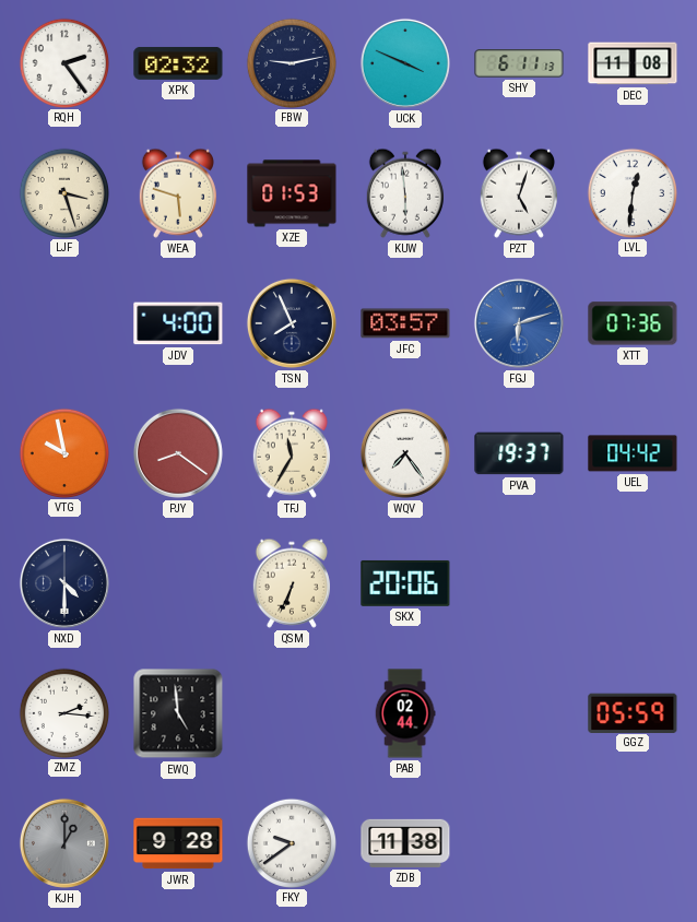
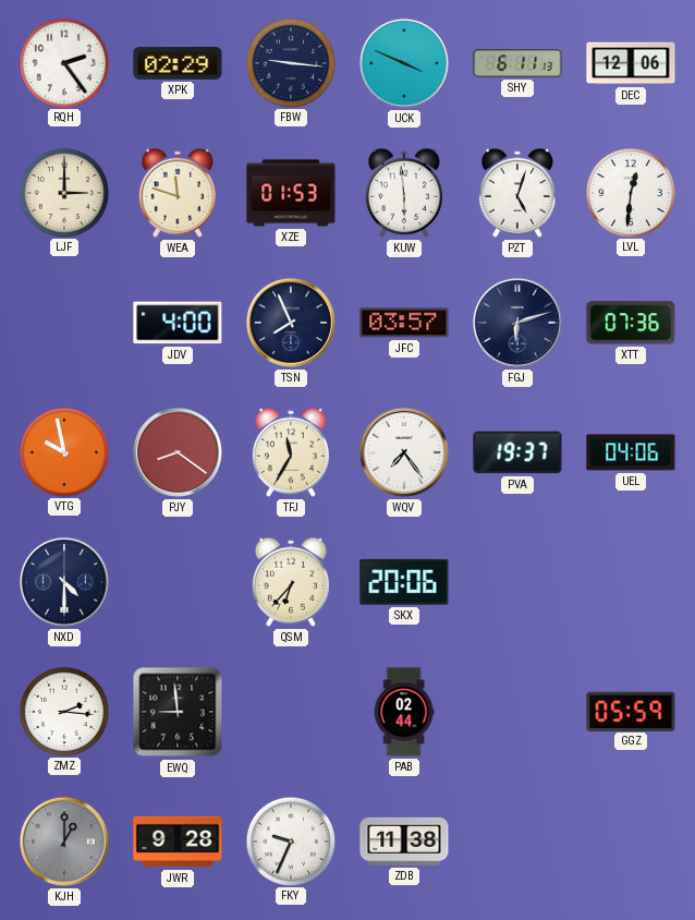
XPK: 02:32 -> 02:29
FBW: 9:13 -> 9:16
DEC: 11:08 -> 12:06
LJF: 3:27 -> 3:00
WEA: 5:48 -> 11:48
FGJ dial: blue -> navy
UEL: 04:42 -> 04:06
QSM: 6:34 -> 6:37
EWQ: 4:59 -> 8:59
FKY: 9:39 -> 9:34
